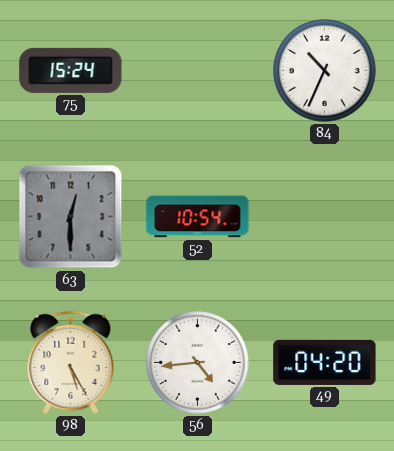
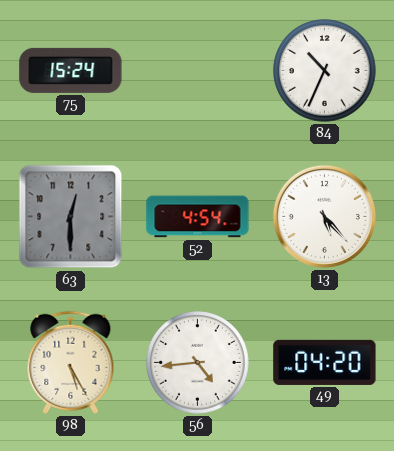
52: 10:54 -> 4:54
13: none -> 5:23
